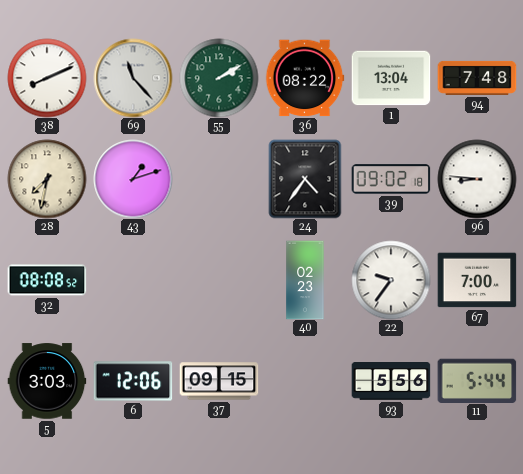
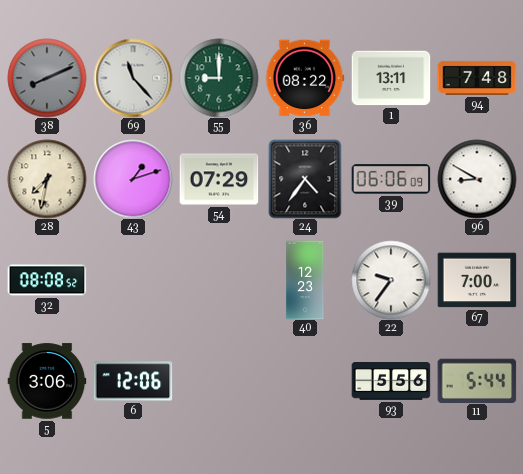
38 dial: white -> grey
55: 2:10 -> 9:00
1: 13:04 -> 13:11
54: none -> 07:29
39: 09:02 -> 06:06
96: 8:46 -> 8:50
40: 02:23 -> 12:23
5: 3:03 -> 3:06
37: 09:15 -> none
